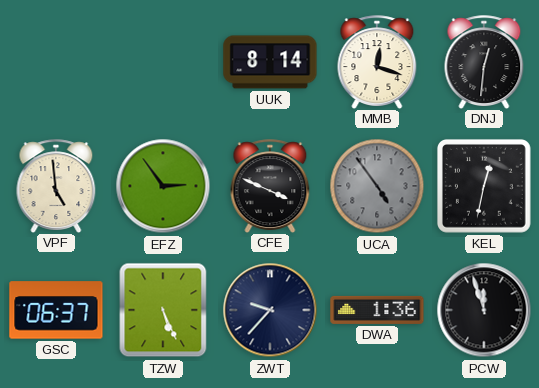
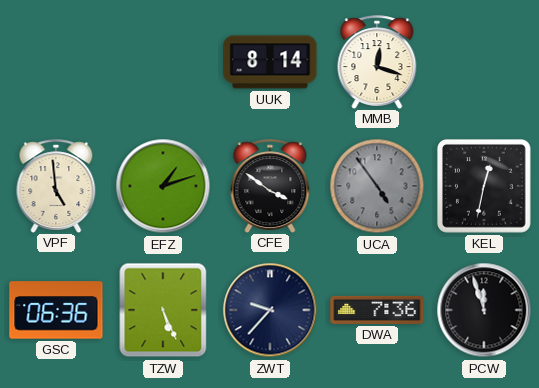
DNJ: 12:31 -> none
EFZ: 2:54 -> 1:12
CFE: 3:49 -> 3:51
GSC: 06:37 -> 06:36
DWA: 1:36 -> 7:36
